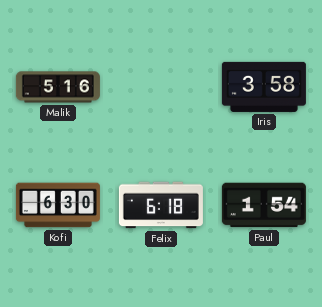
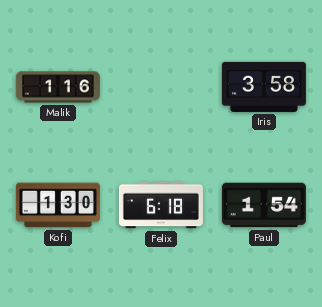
Malik: 5:16 -> 1:16
Kofi: 6:30 -> 1:30
